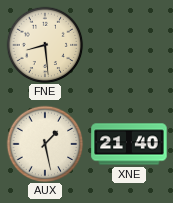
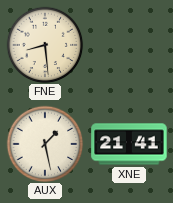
XNE: 21:40 -> 21:41
